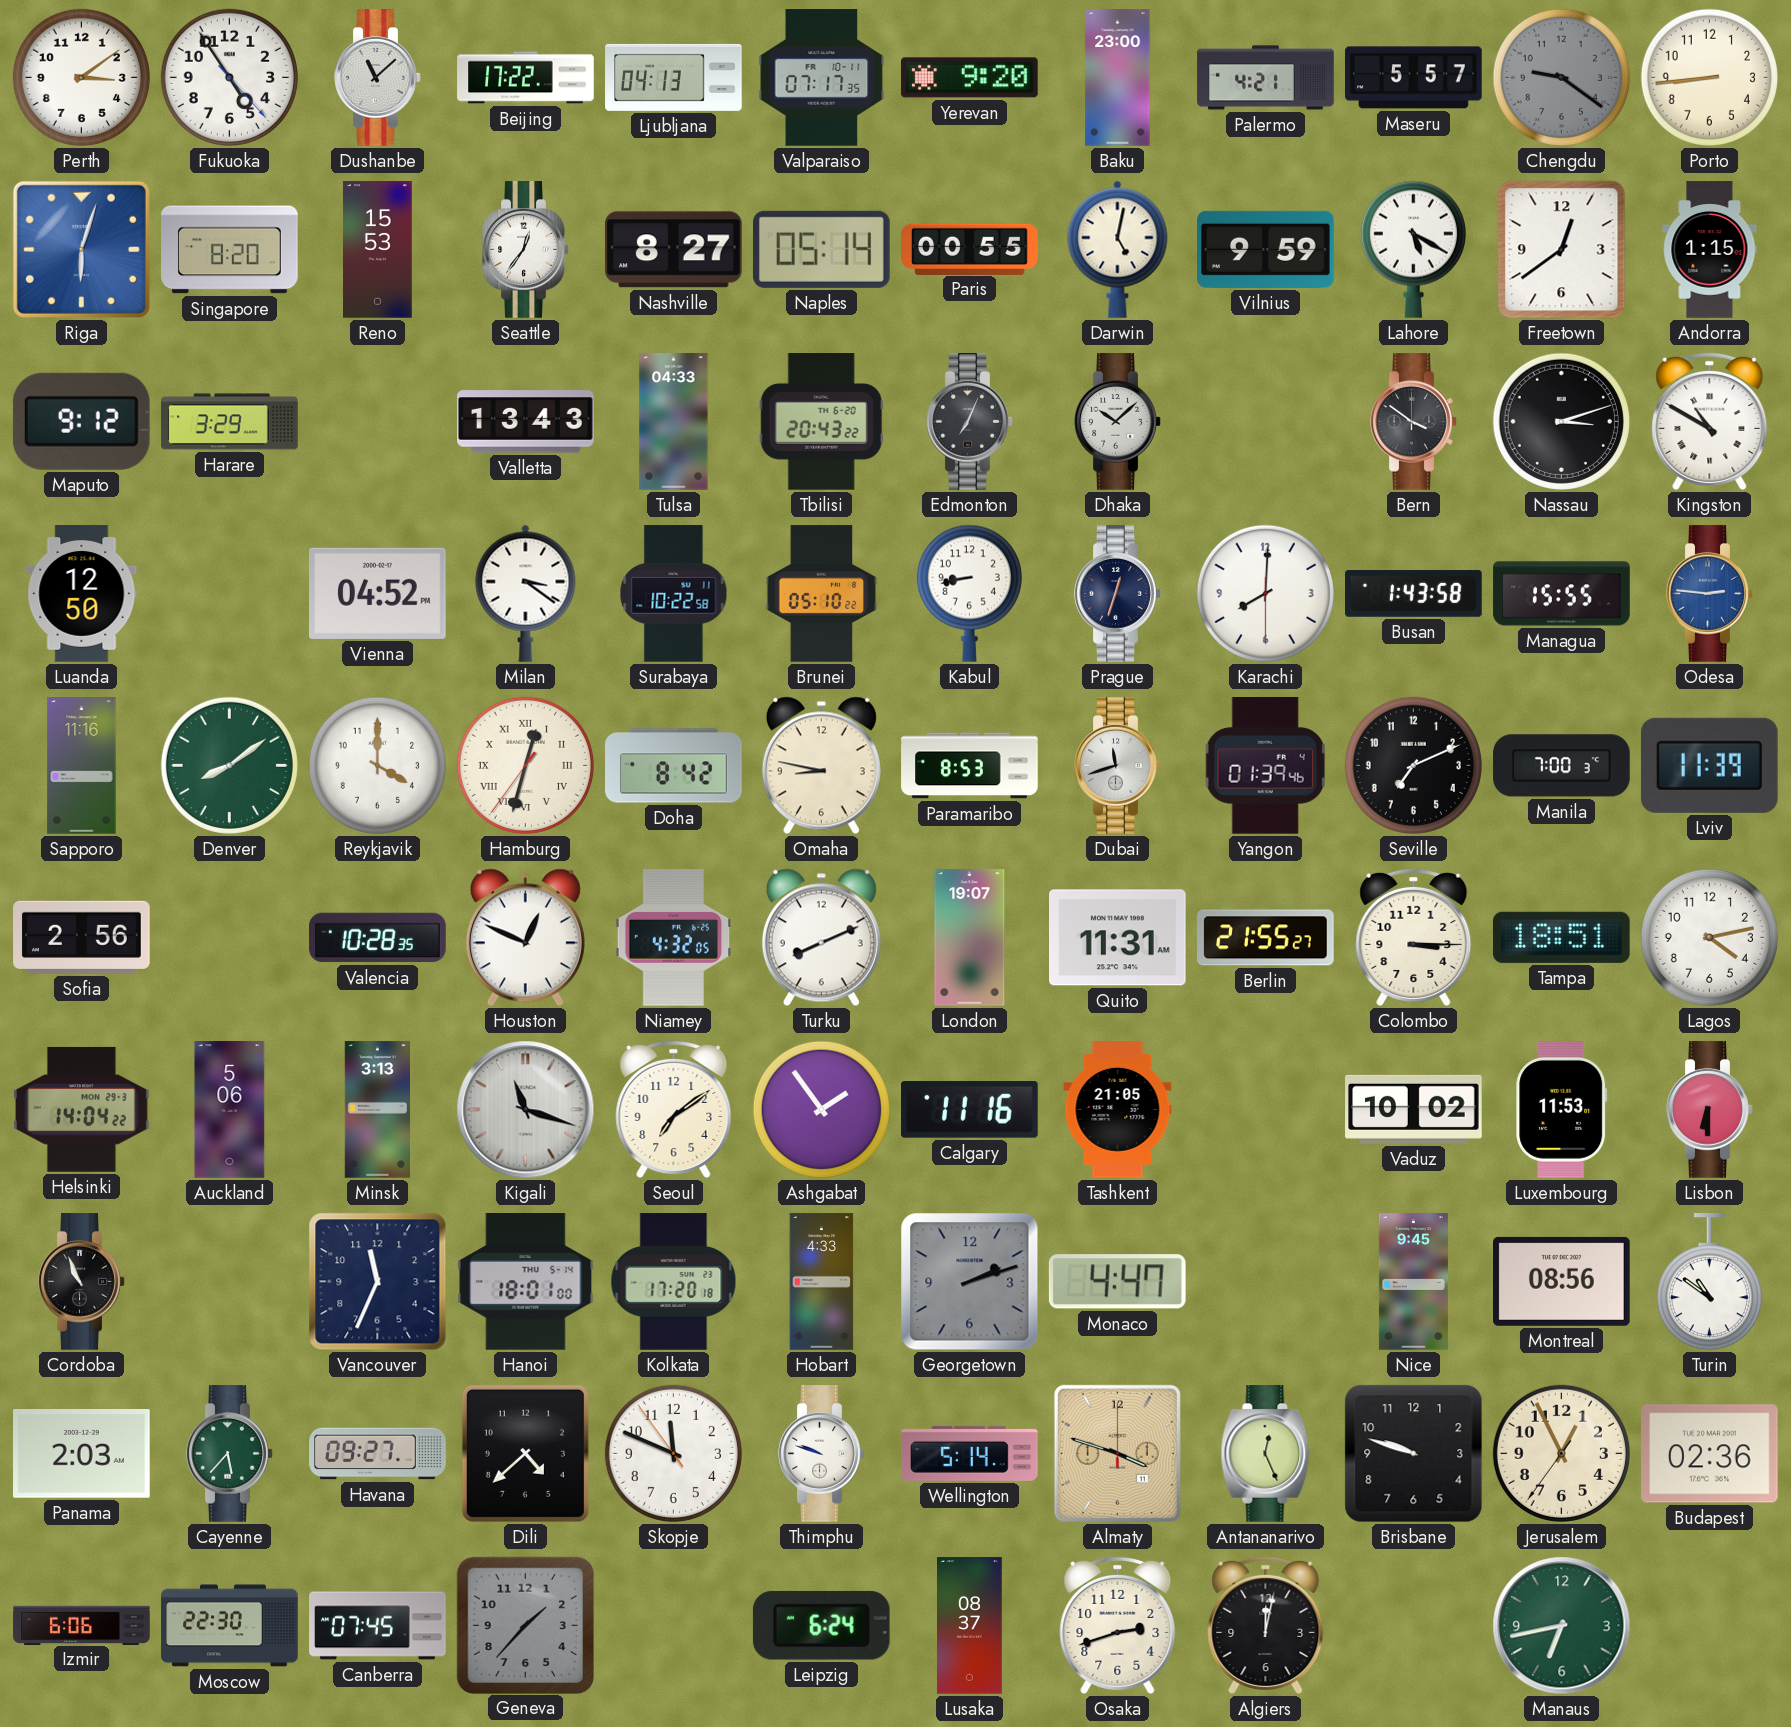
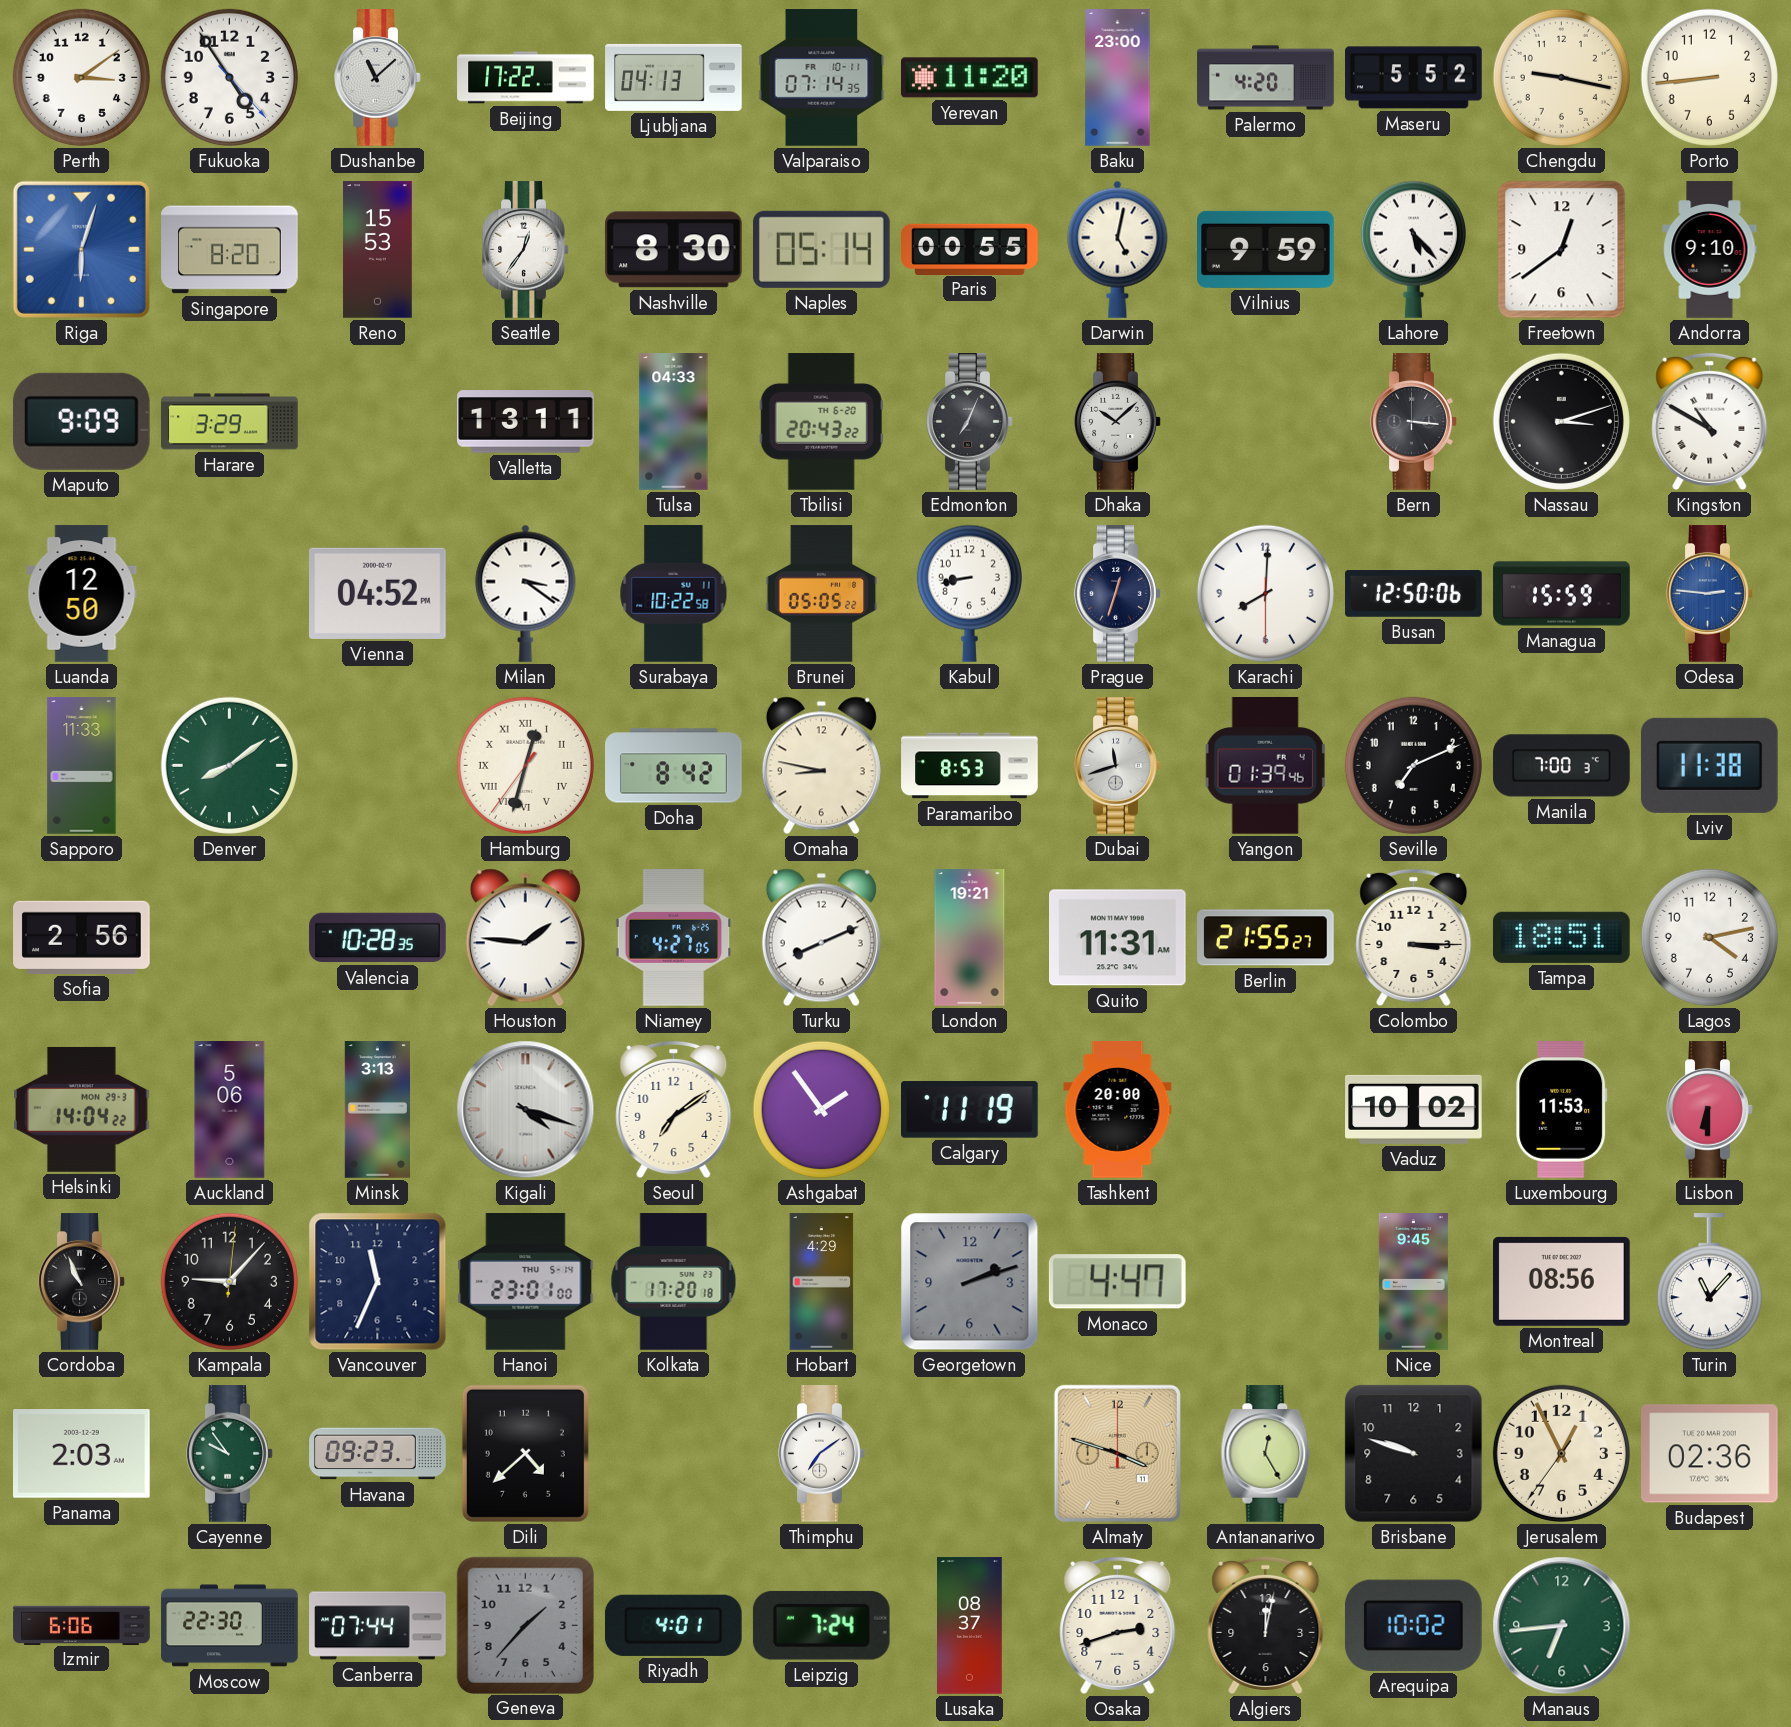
Valparaiso: 07:17 -> 07:14
Yerevan: 9:20 -> 11:20
Palermo: 4:21 -> 4:20
Maseru: 5:57 -> 5:52
Chengdu: 9:21 -> 9:17
Chengdu dial: grey -> cream
Nashville: 8:27 -> 8:30
Lahore: 5:20 -> 5:23
Andorra: 1:15 -> 9:10
Maputo: 9:12 -> 9:09
Valletta: 13:43 -> 13:11
Bern: 3:51 -> 3:16
Brunei: 05:10 -> 05:05
Busan: 1:43 -> 12:50
Managua: 15:55 -> 15:59
Sapporo: 11:16 -> 11:33
Reykjavik: 4:00 -> none
Lviv: 11:39 -> 11:38
Houston: 12:49 -> 1:46
Niamey: 4:32 -> 4:27
London: 19:07 -> 19:21
Kigali: 11:18 -> 4:18
Calgary: 11:16 -> 11:19
Tashkent: 21:05 -> 20:00
Kampala: none -> 9:07
Hanoi: 18:01 -> 23:01
Hobart: 4:33 -> 4:29
Turin: 10:51 -> 11:07
Cayenne: 5:37 -> 9:54
Havana: 09:27 -> 09:23
Skopje: 11:48 -> none
Thimphu: 9:48 -> 7:09
Wellington: 5:14 -> none
Antananarivo: 12:26 -> 12:25
Canberra: 07:45 -> 07:44
Riyadh: none -> 4:01
Leipzig: 6:24 -> 7:24
Arequipa: none -> 10:02
Manaus: 6:43 -> 6:44
